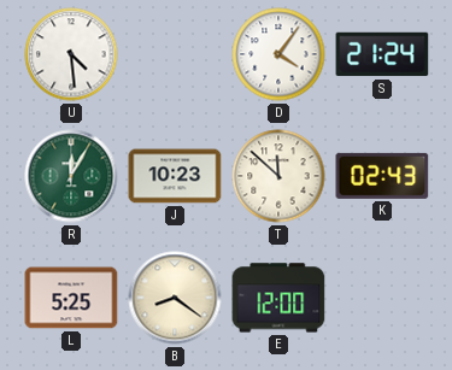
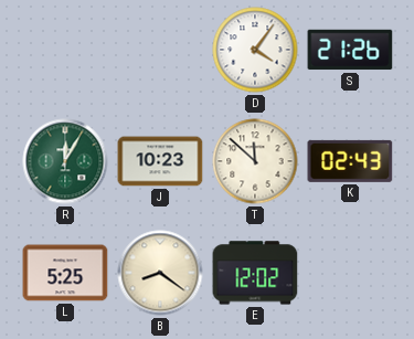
U: 4:29 -> none
S: 21:24 -> 21:26
E: 12:00 -> 12:02
